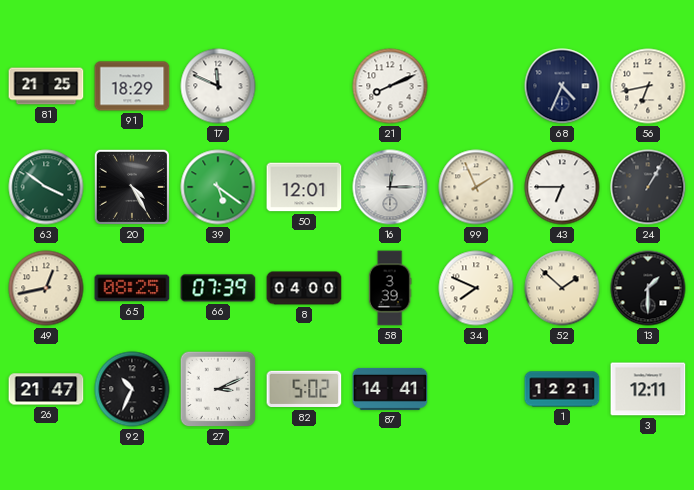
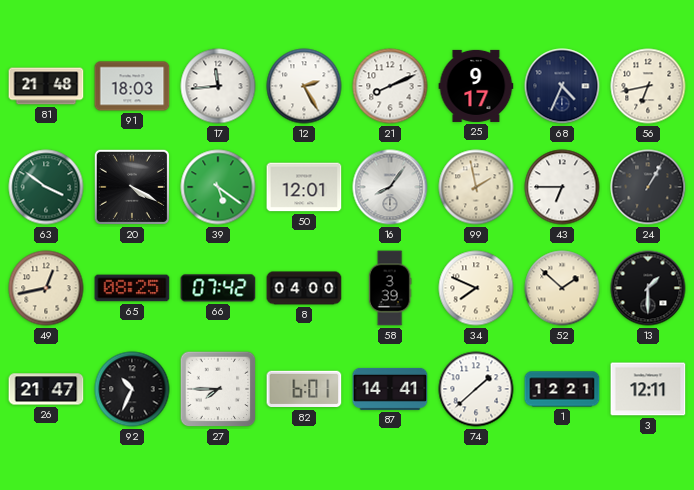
81: 21:25 -> 21:48
91: 18:29 -> 18:03
17: 11:49 -> 11:44
12: none -> 2:25
25: none -> 9:17
20: 4:25 -> 4:20
16: 12:15 -> 8:06
99: 1:56 -> 1:58
66: 07:39 -> 07:42
27: 3:11 -> 7:45
82: 5:02 -> 6:01
74: none -> 1:38
